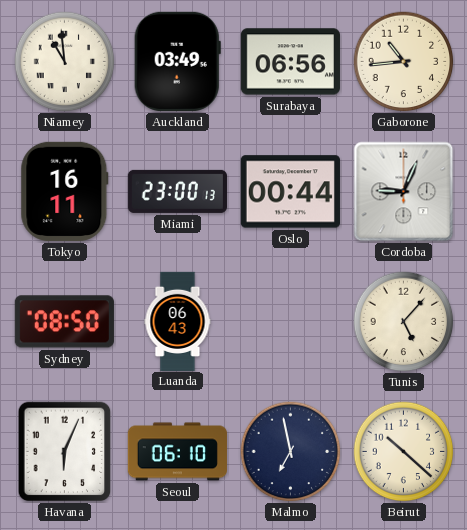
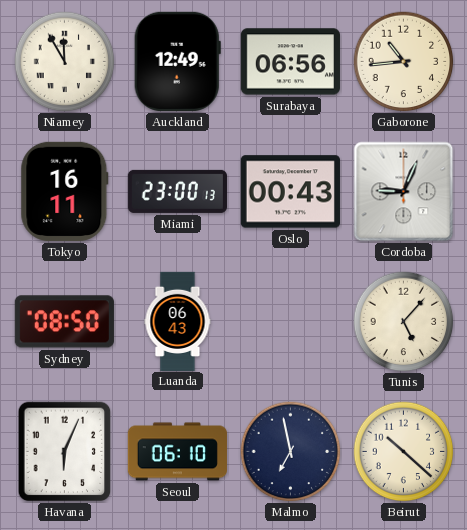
Niamey: 10:59 -> 11:55
Auckland: 03:49 -> 12:49
Oslo: 00:44 -> 00:43
